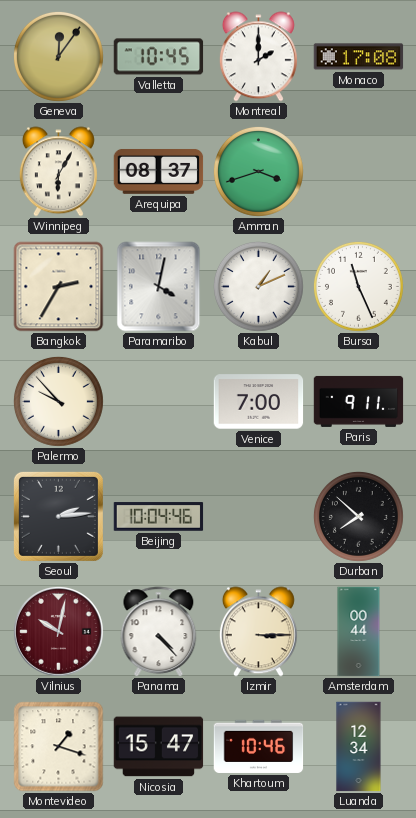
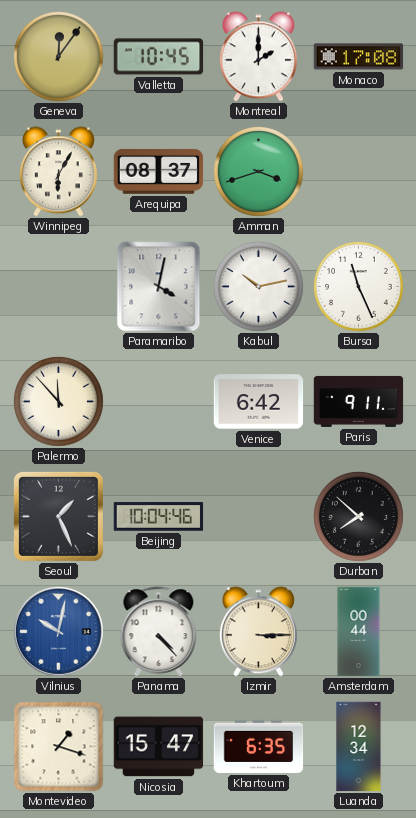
Bangkok: 2:35 -> none
Kabul: 1:11 -> 10:13
Palermo: 9:53 -> 11:53
Venice: 7:00 -> 6:42
Seoul: 2:14 -> 1:26
Vilnius dial: burgundy -> blue
Khartoum: 10:46 -> 6:35
